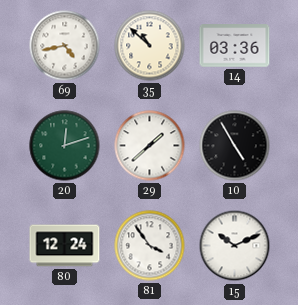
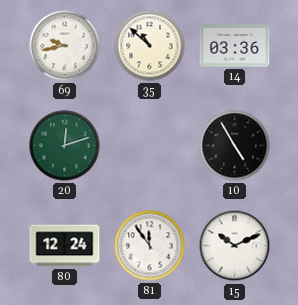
69: 4:43 -> 9:43
29: 1:38 -> none
81: 3:54 -> 11:54
